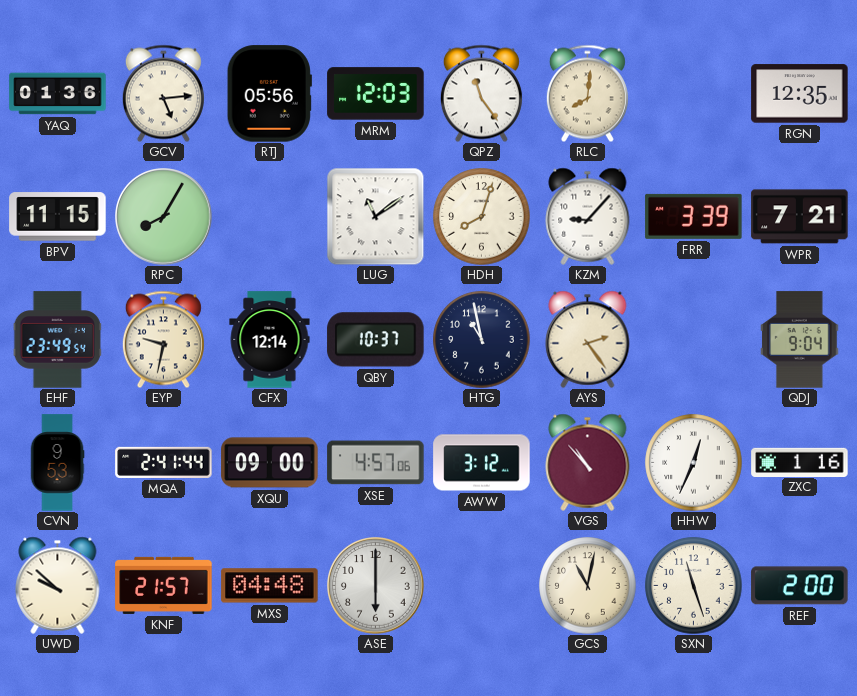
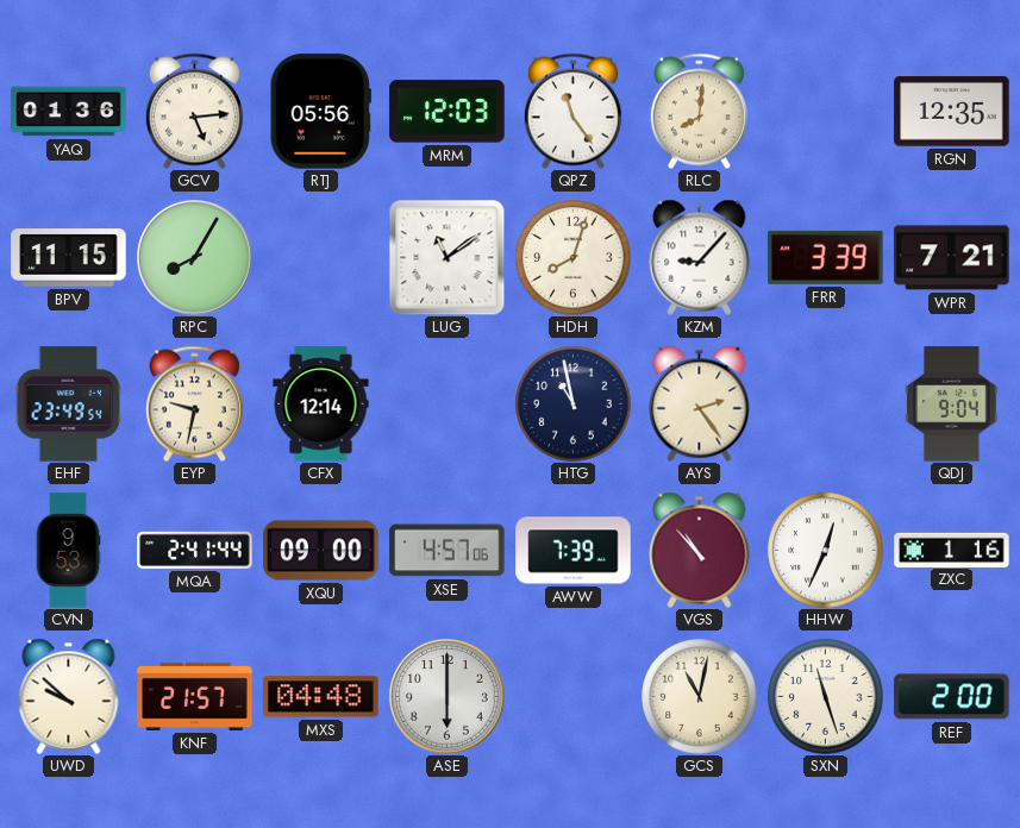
QBY: 10:37 -> none
AWW: 3:12 -> 7:39
